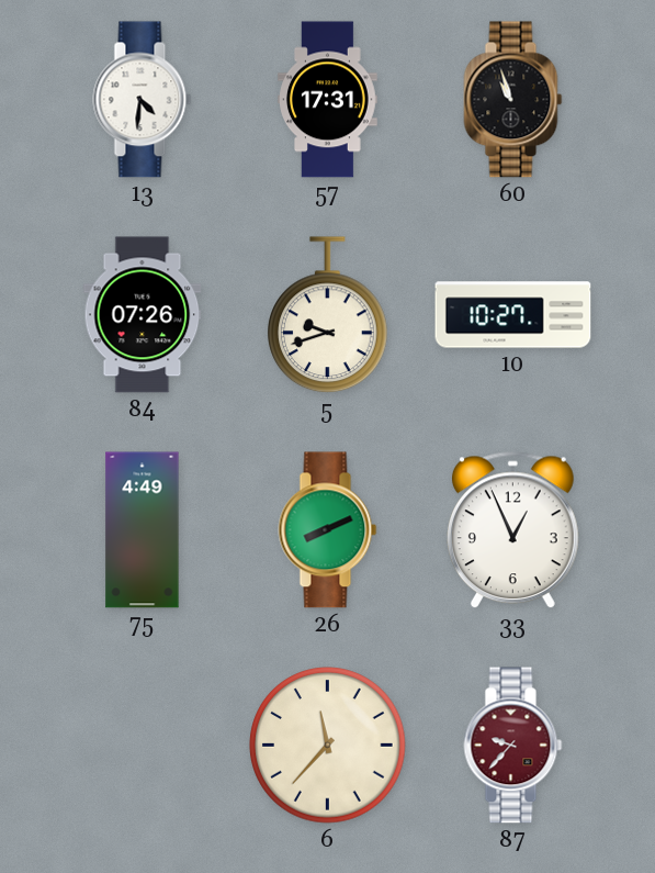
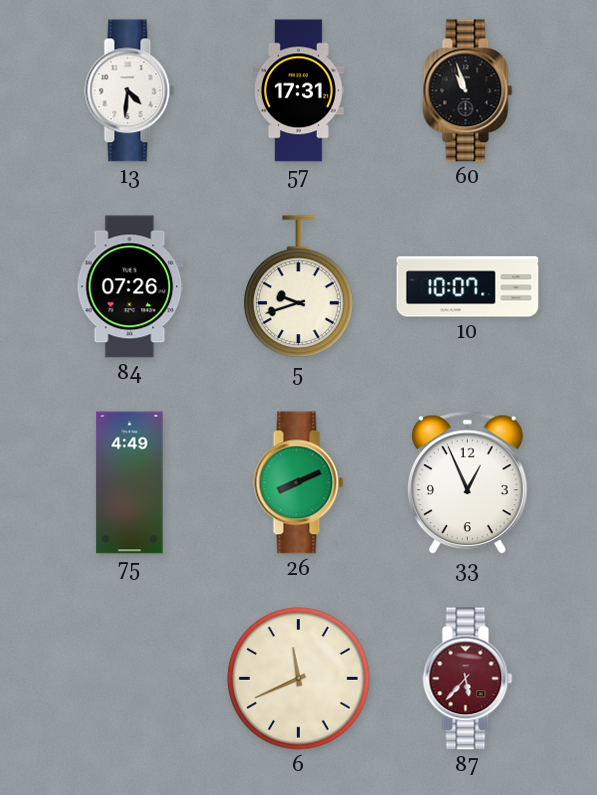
10: 10:27 -> 10:07
6: 11:37 -> 11:41
87: 9:37 -> 5:37
